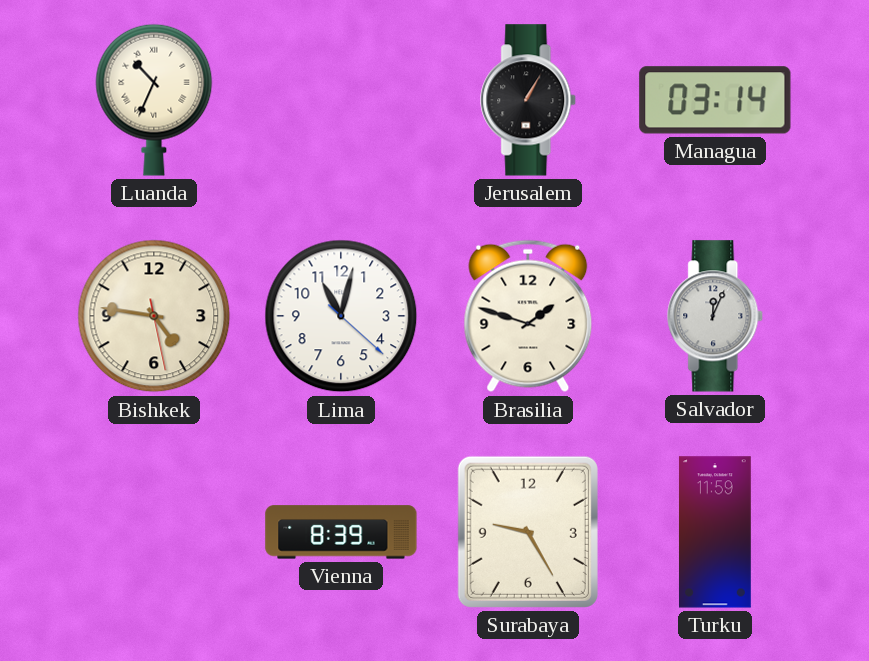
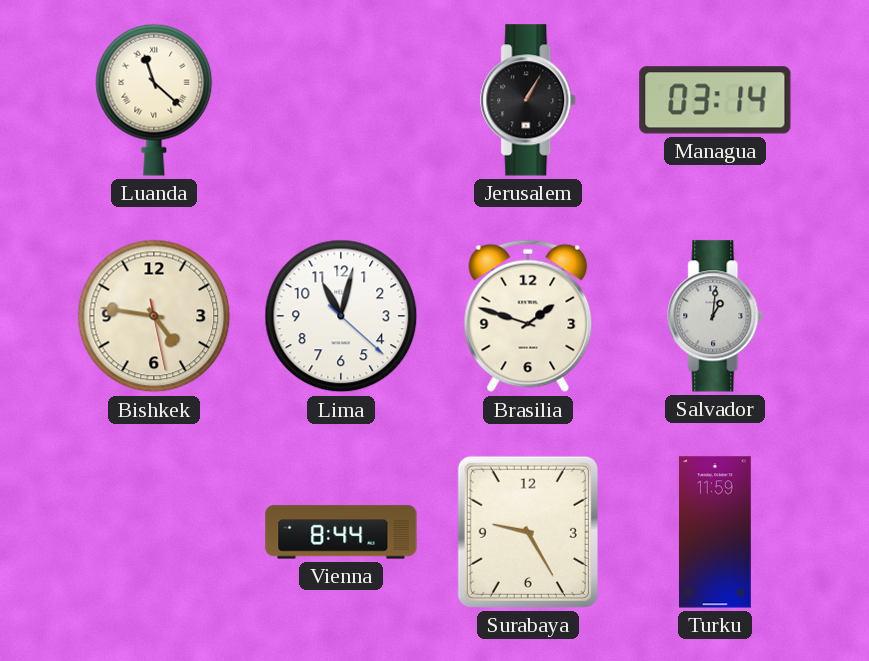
Luanda: 10:34 -> 11:22
Salvador: 12:04 -> 1:01
Vienna: 8:39 -> 8:44
